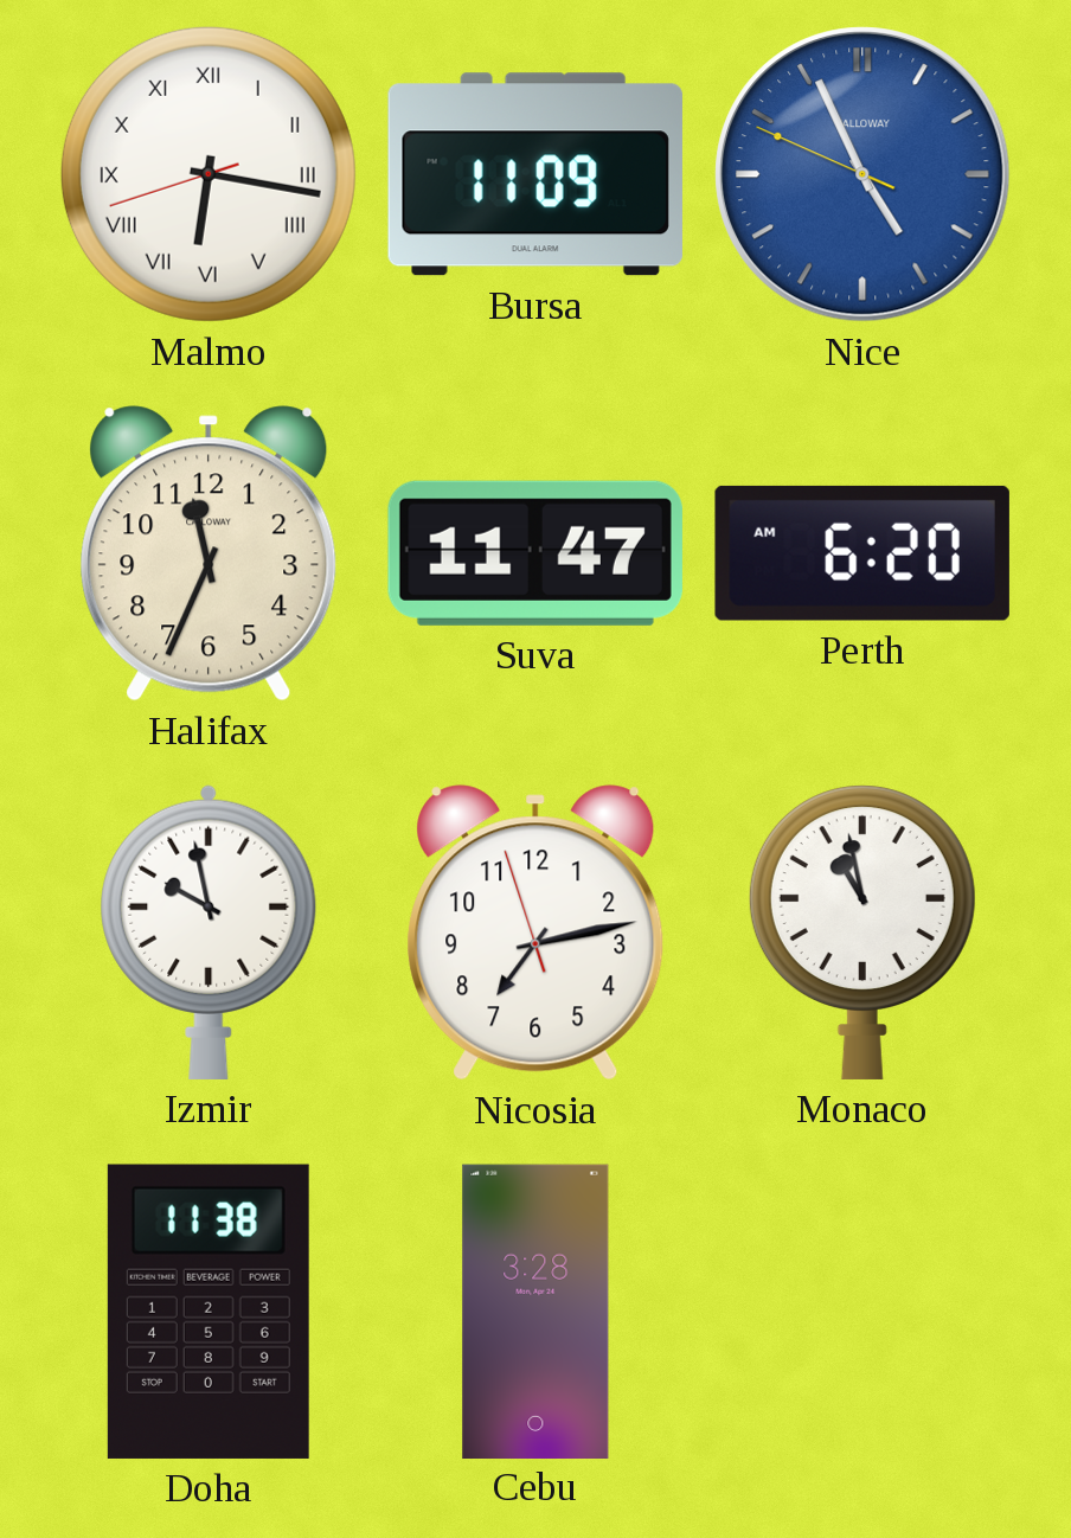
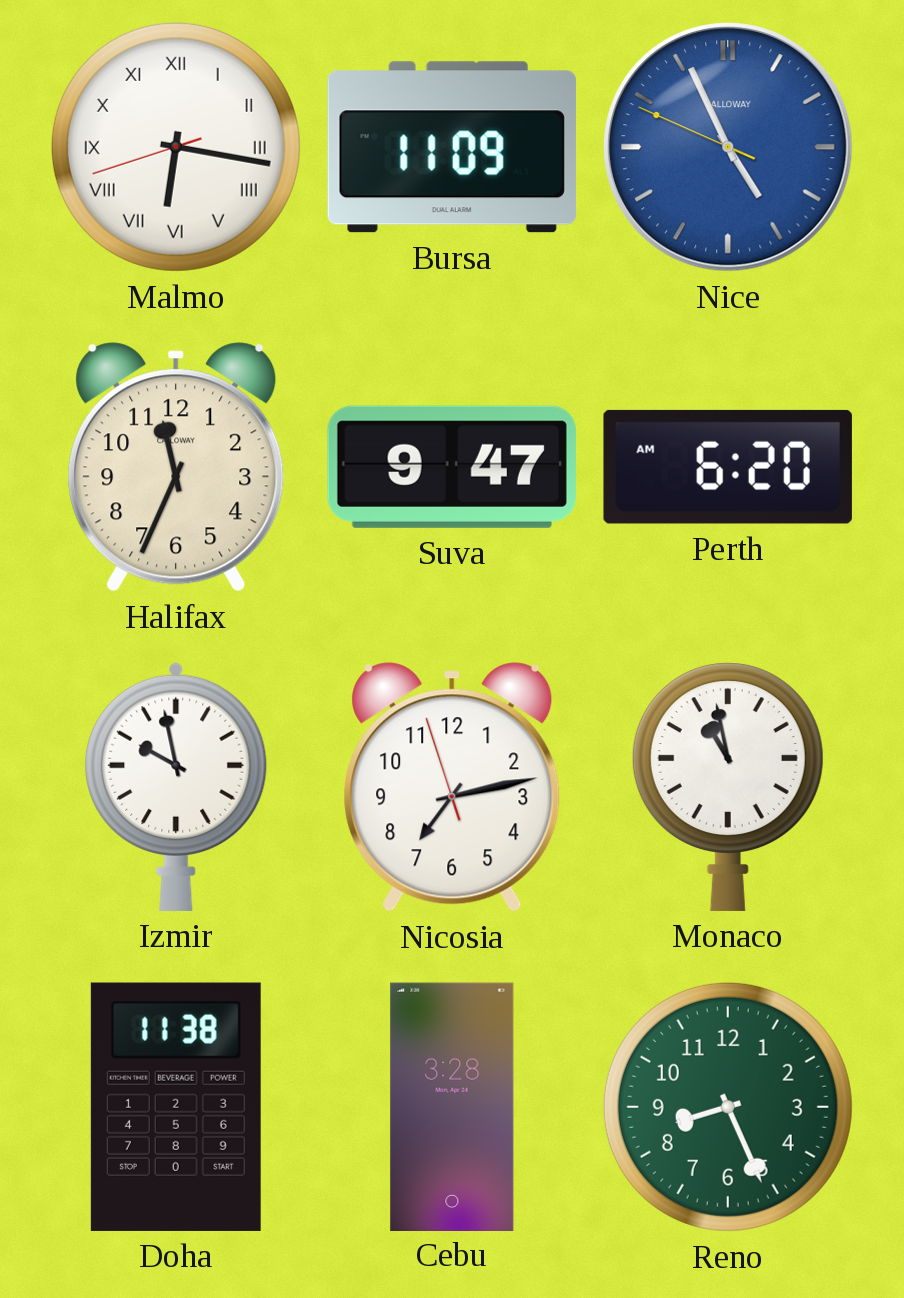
Suva: 11:47 -> 9:47
Reno: none -> 8:26
